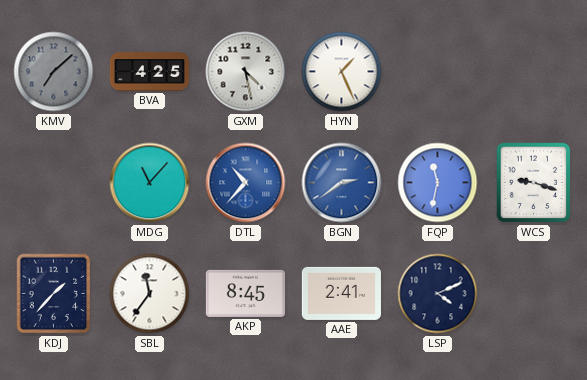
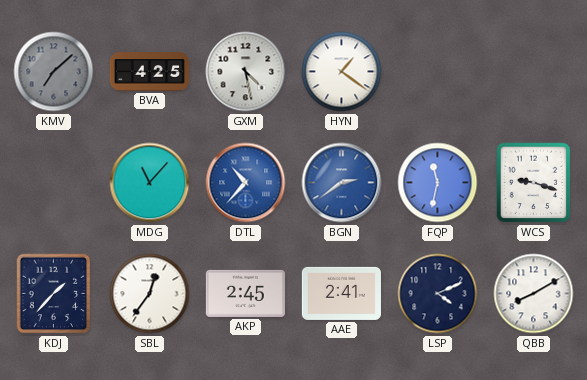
HYN: 1:26 -> 1:21
SBL: 11:36 -> 12:36
AKP: 8:45 -> 2:45
QBB: none -> 8:10
